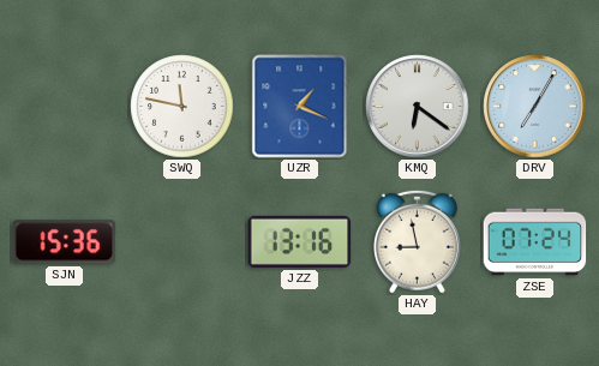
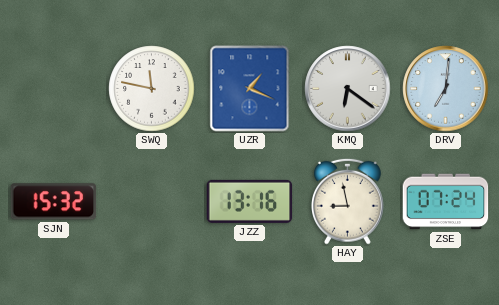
DRV: 7:05 -> 7:01
SJN: 15:36 -> 15:32
